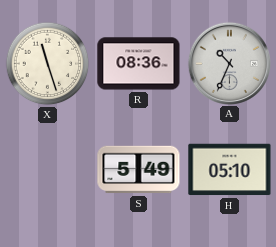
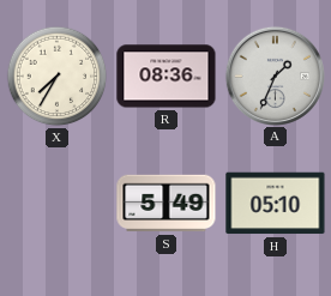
X: 11:27 -> 7:35
A: 10:34 -> 1:34
